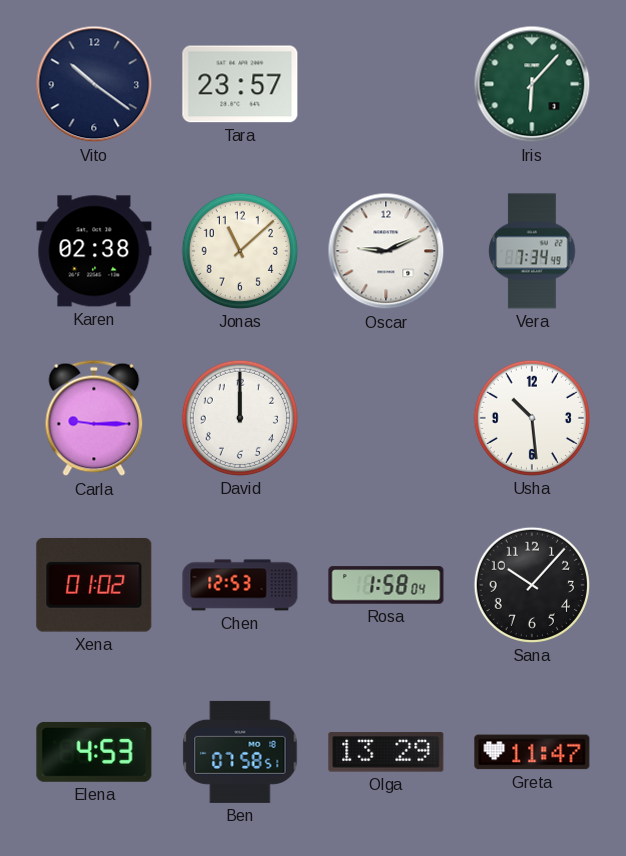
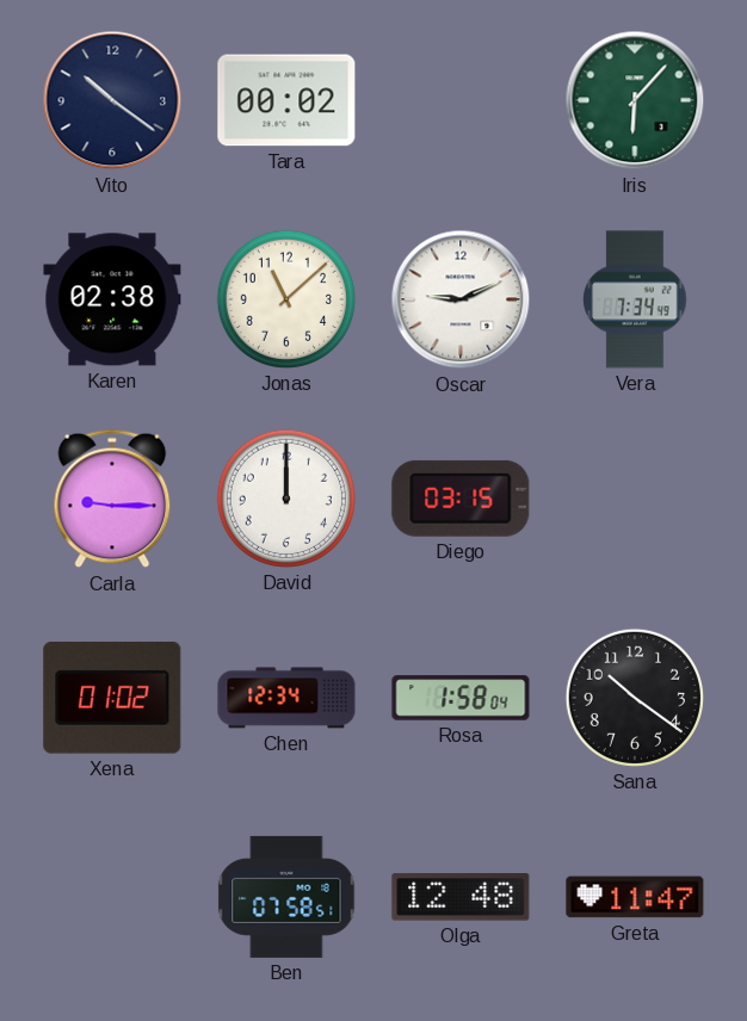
Tara: 23:57 -> 00:02
Diego: none -> 03:15
Usha: 10:29 -> none
Chen: 12:53 -> 12:34
Sana: 10:07 -> 10:21
Elena: 4:53 -> none
Olga: 13:29 -> 12:48
